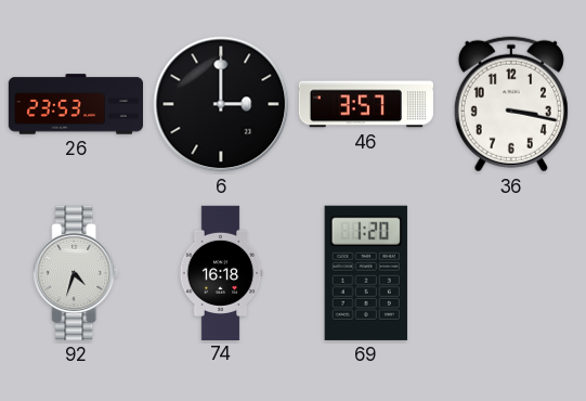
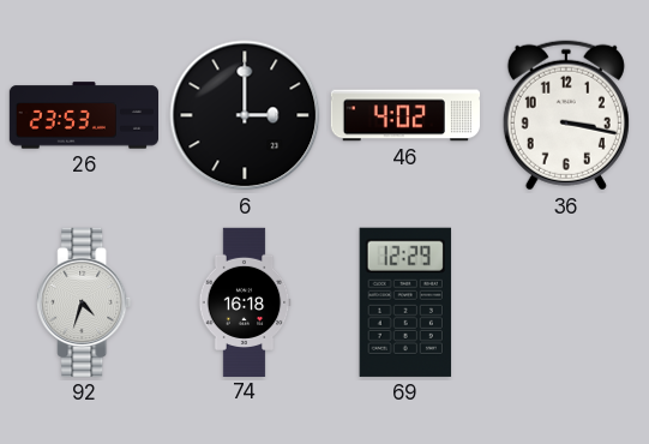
46: 3:57 -> 4:02
69: 1:20 -> 12:29
